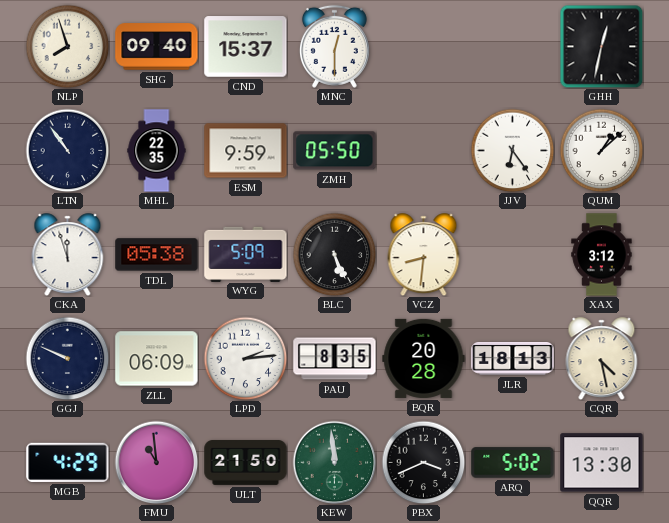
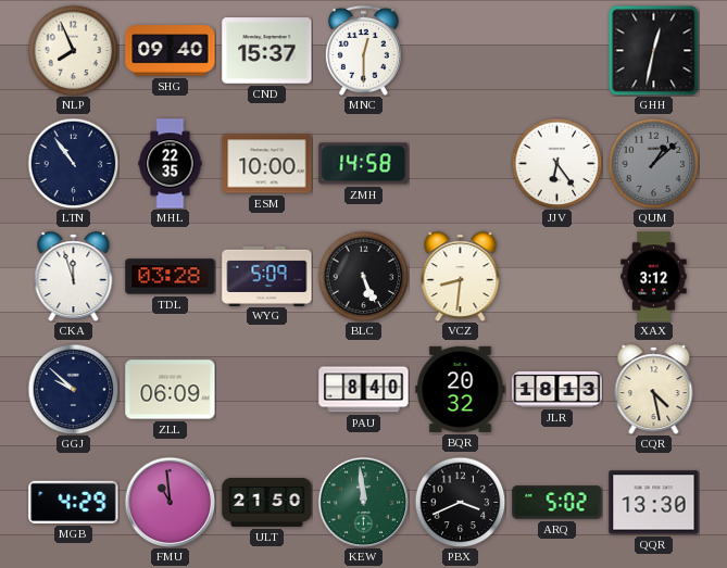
NLP: 7:57 -> 7:56
ESM: 9:59 -> 10:00
ZMH: 05:50 -> 14:58
QUM dial: white -> grey
TDL: 05:38 -> 03:28
GGJ: 9:49 -> 9:52
LPD: 2:14 -> none
PAU: 8:35 -> 8:40
BQR: 20:28 -> 20:32
